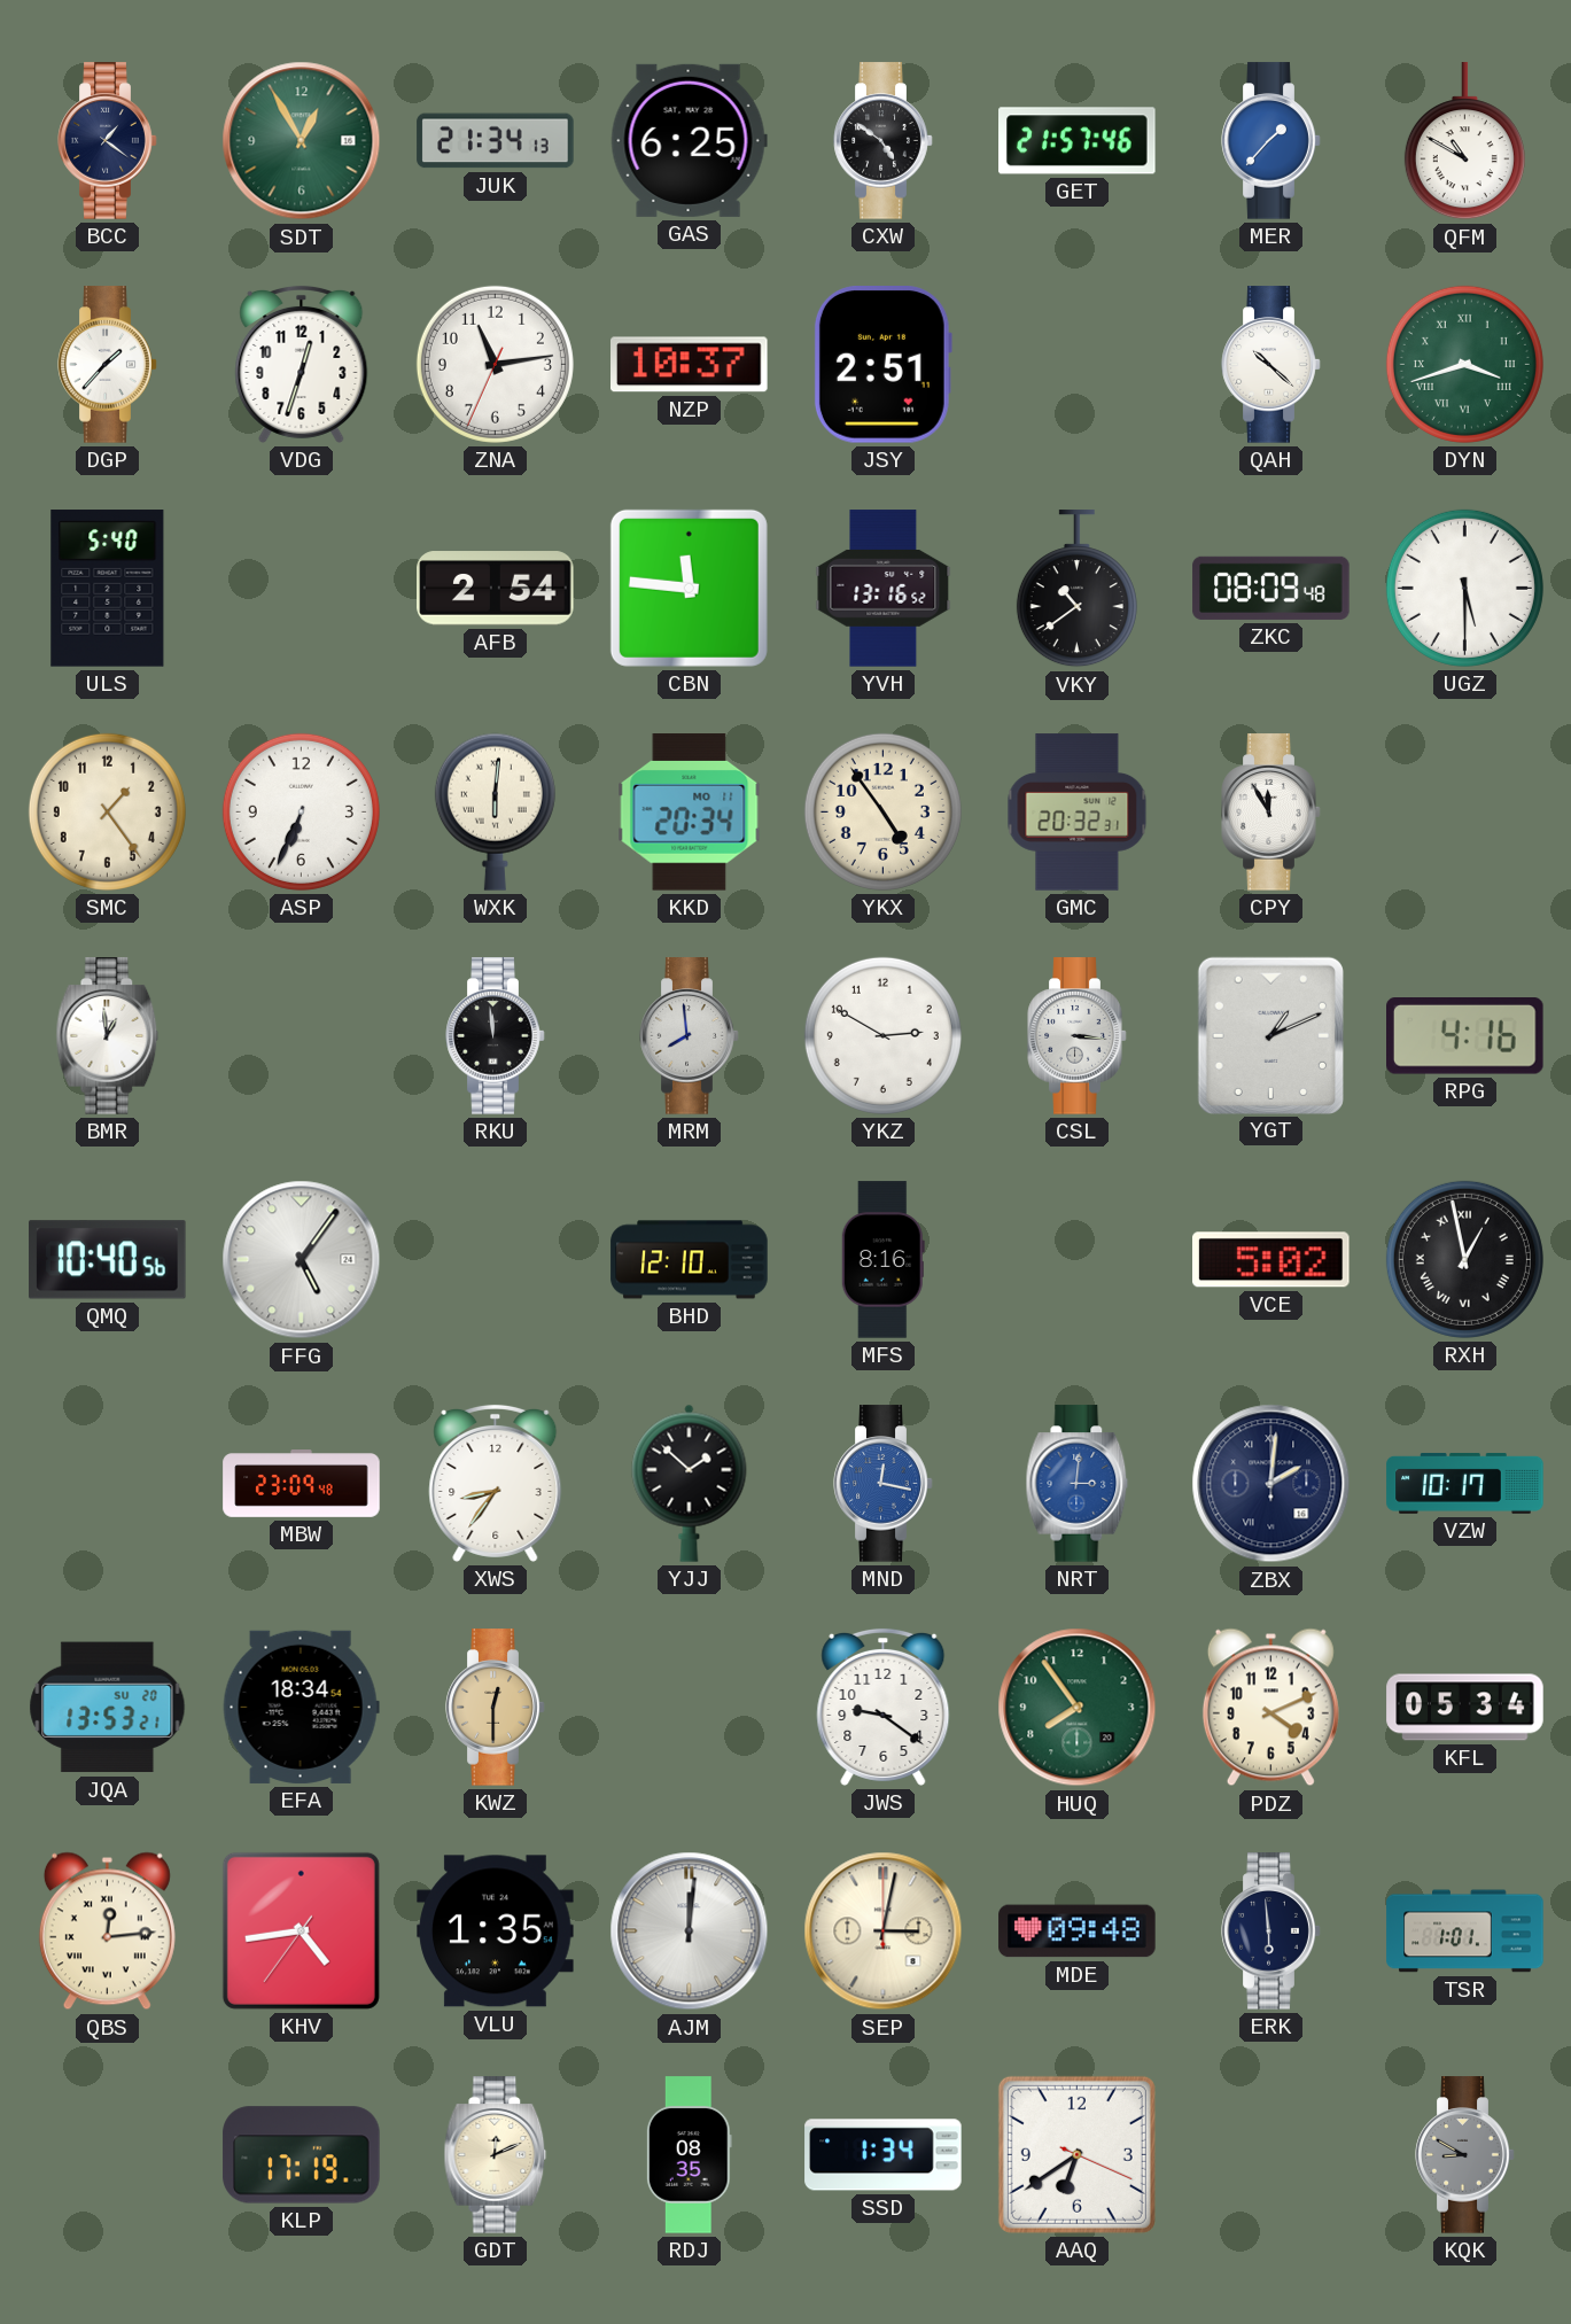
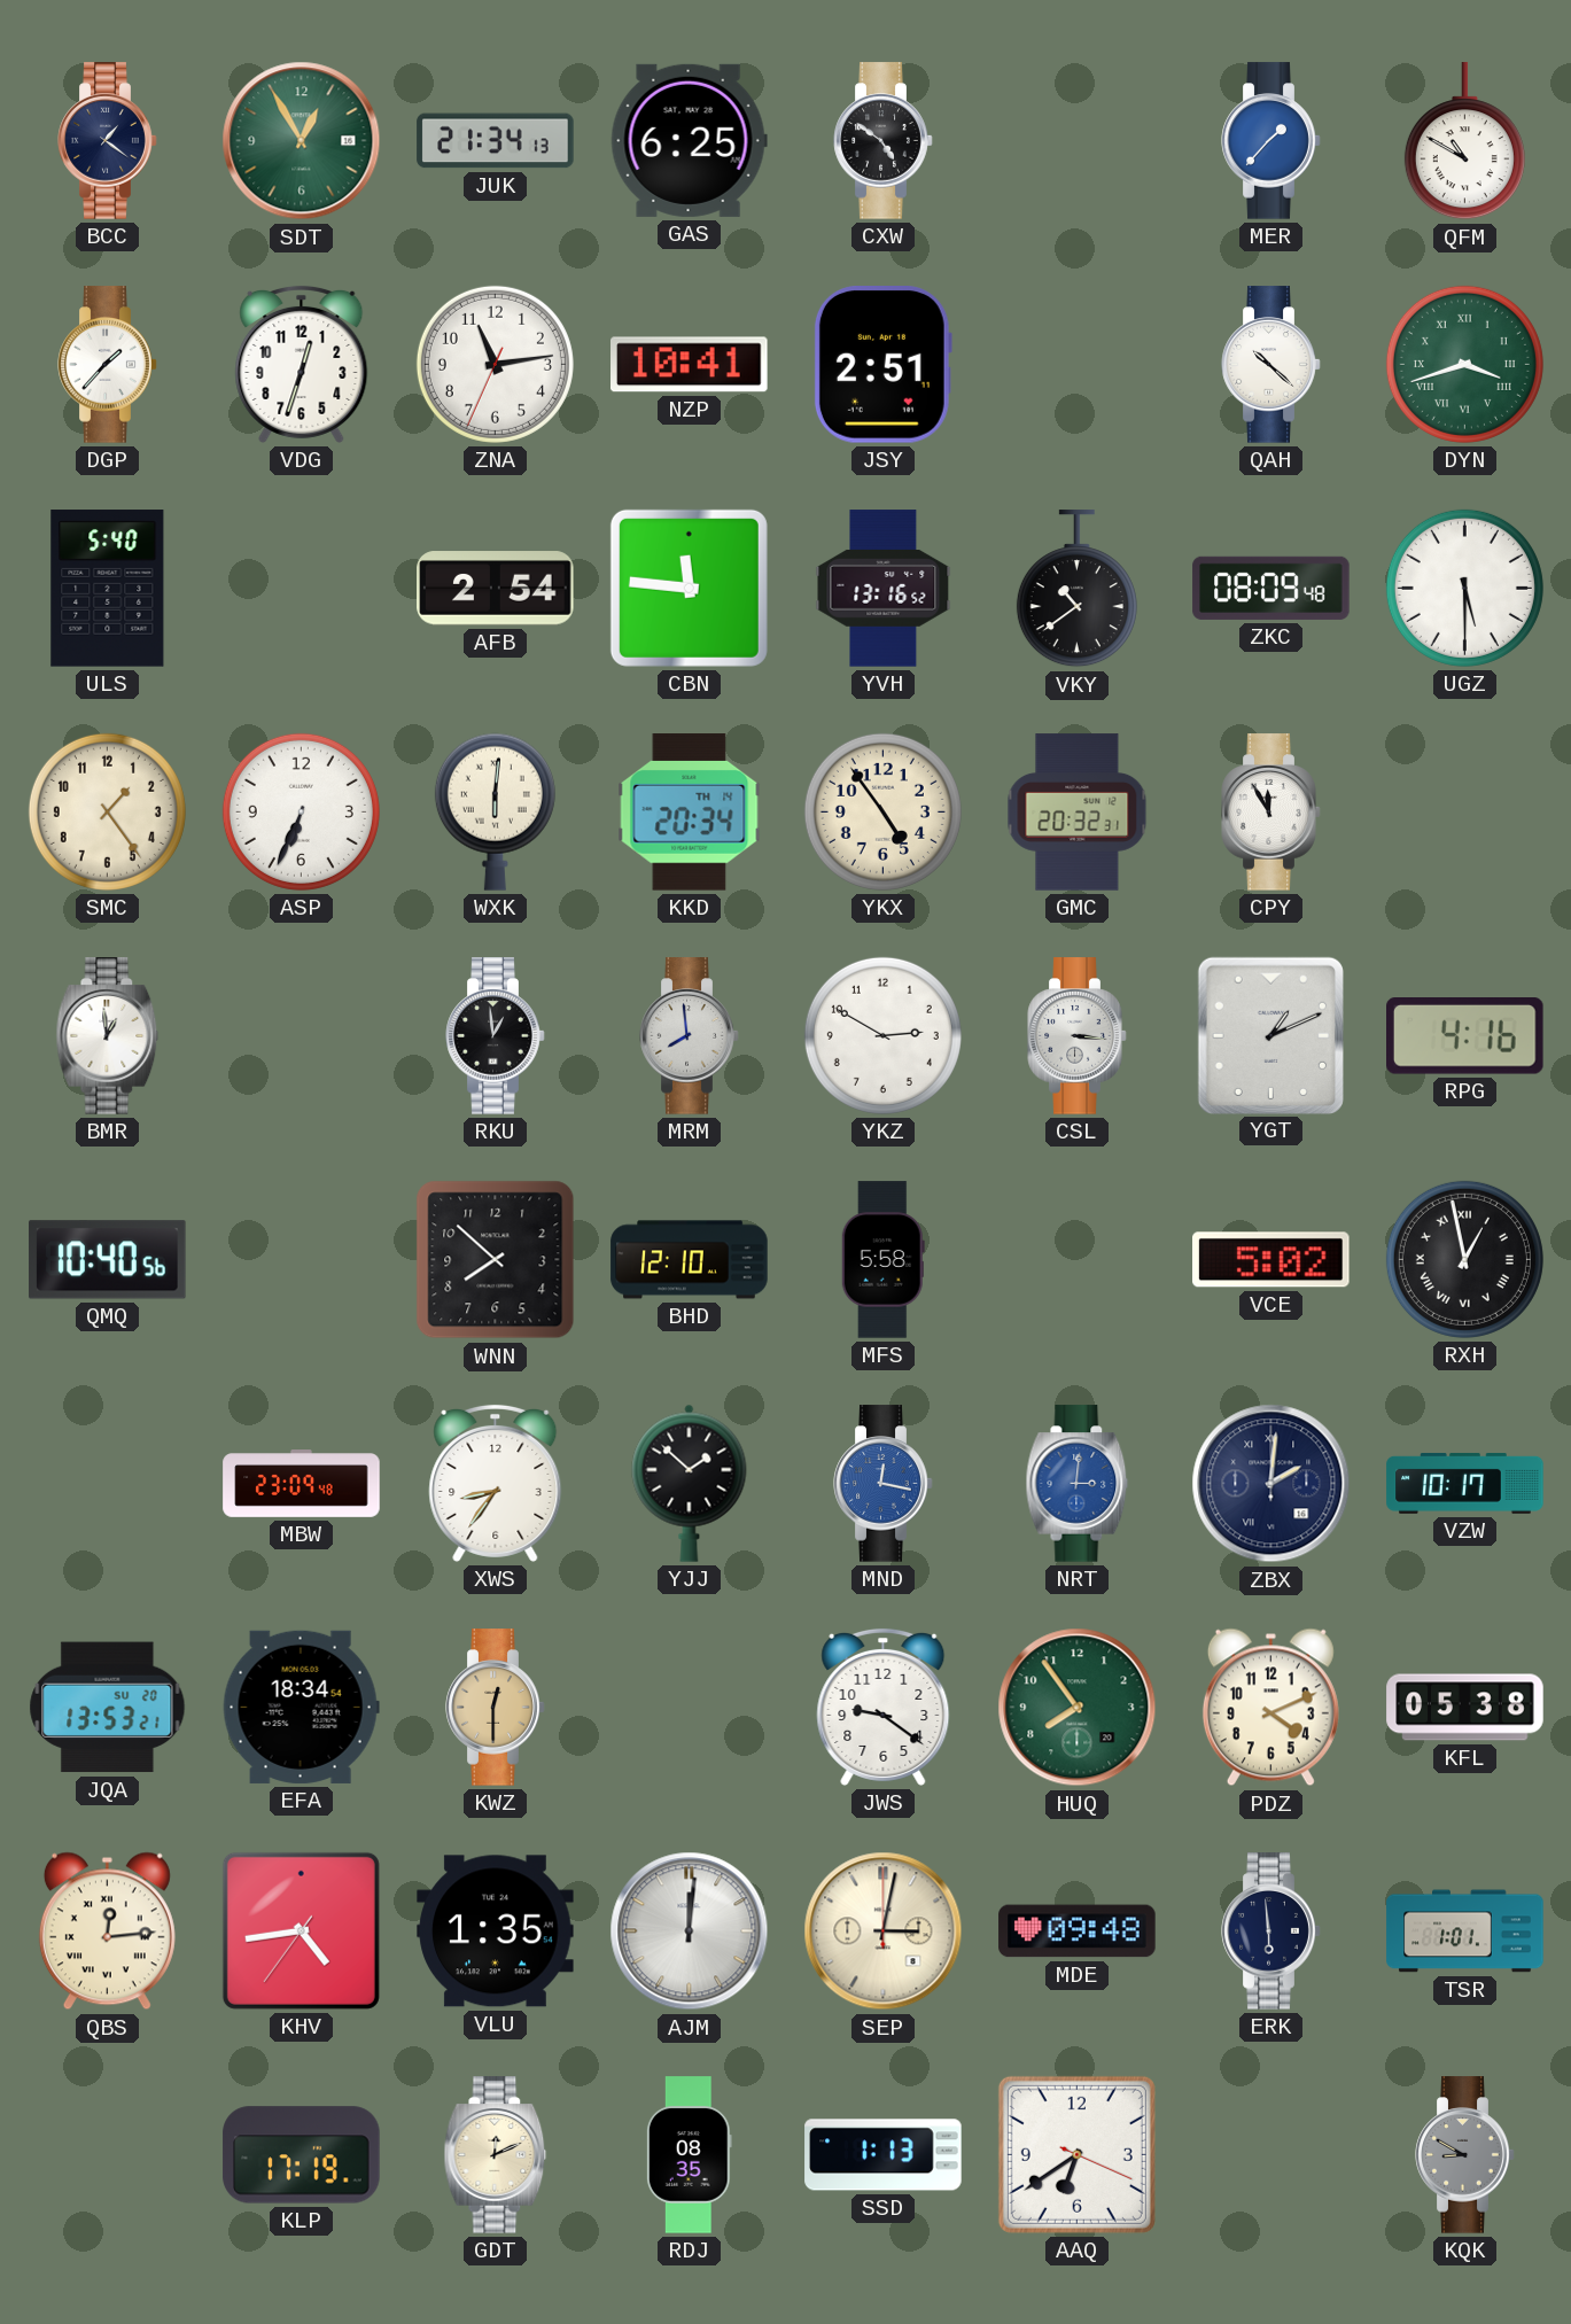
GET: 21:57 -> none
NZP: 10:37 -> 10:41
KKD date: MO 11 -> TH 14
RKU: 11:59 -> 12:59
FFG: 5:06 -> none
WNN: none -> 7:52
MFS: 8:16 -> 5:58
KFL: 05:34 -> 05:38
SSD: 1:34 -> 1:13
